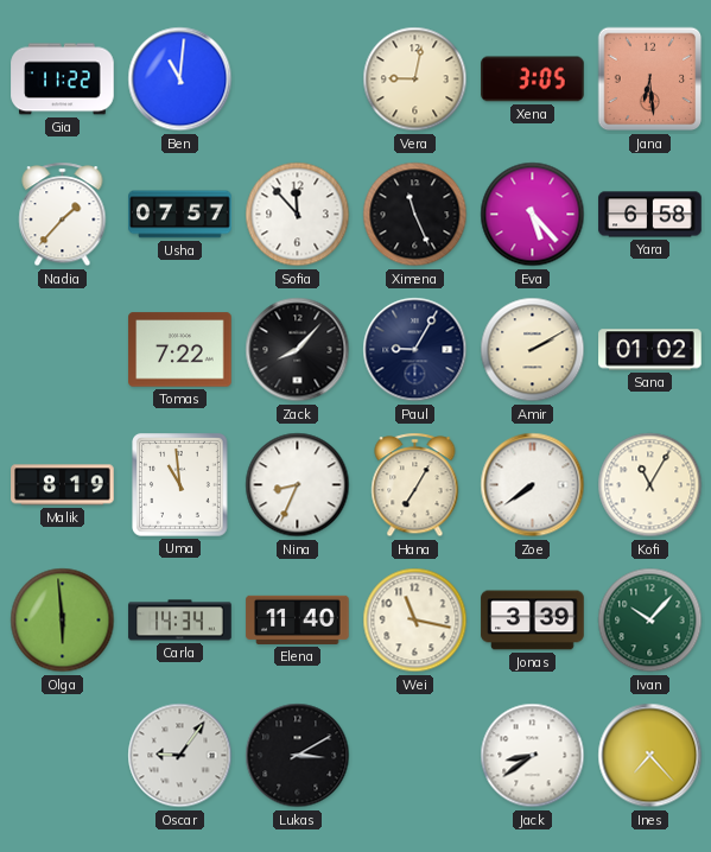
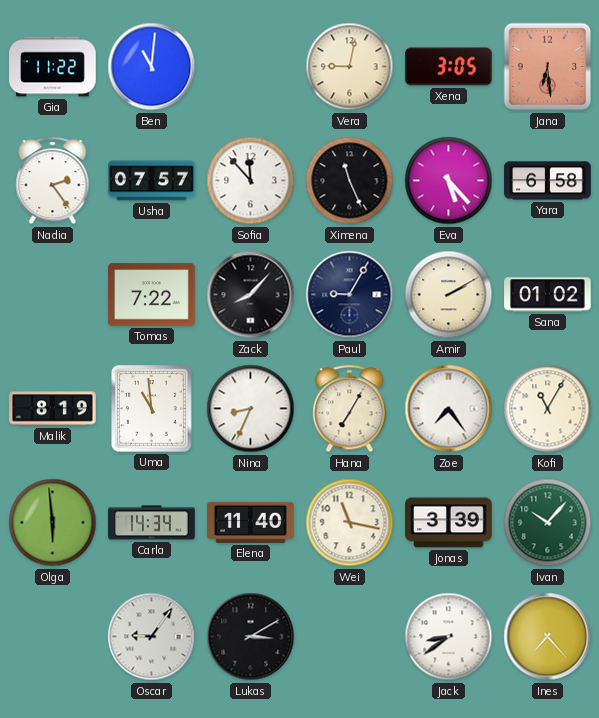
Nadia: 1:37 -> 2:24
Zoe: 7:39 -> 7:24
